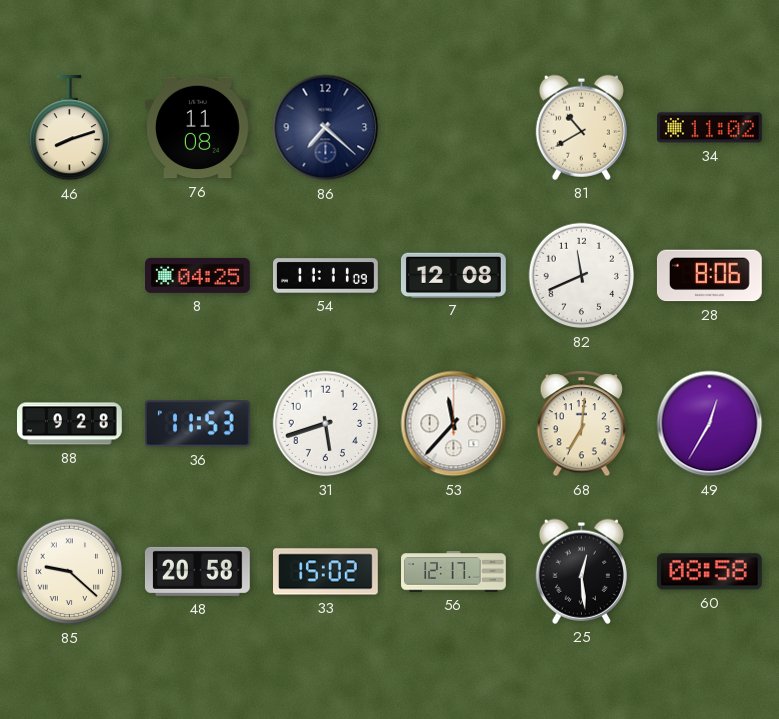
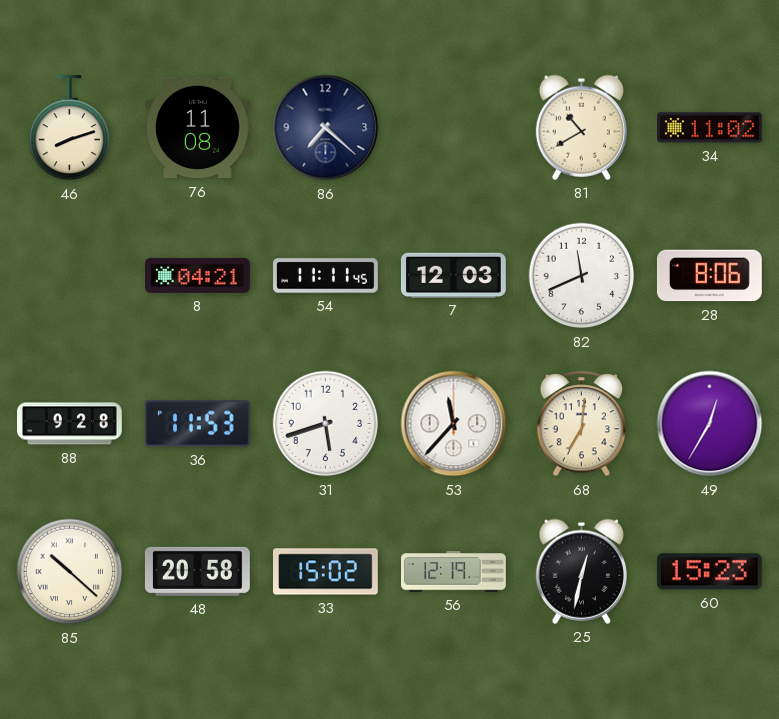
8: 04:25 -> 04:21
54: 11:11:09 -> 11:11:45
7: 12:08 -> 12:03
85: 9:22 -> 10:22
56: 12:17 -> 12:19
25: 12:29 -> 12:32
60: 08:58 -> 15:23
